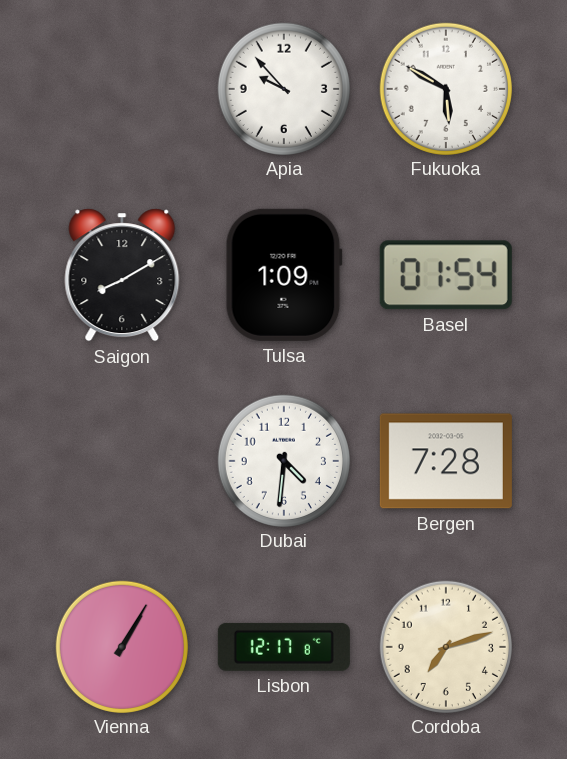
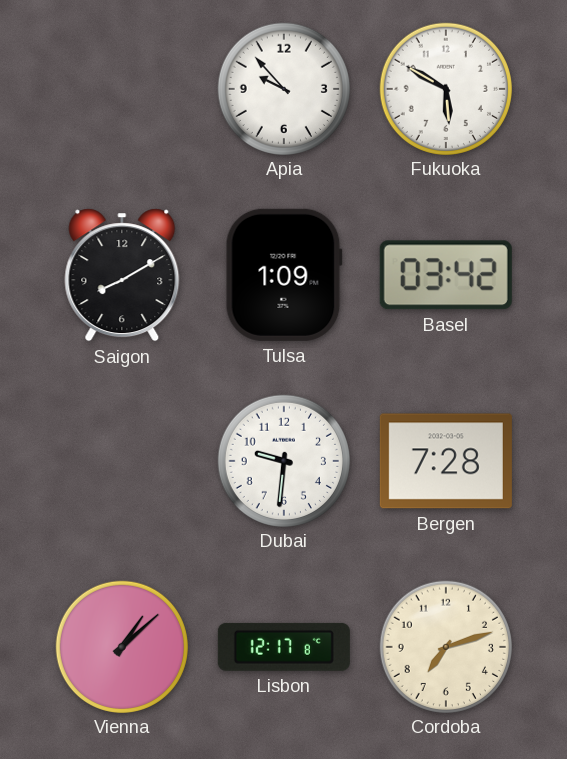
Basel: 01:54 -> 03:42
Dubai: 4:31 -> 9:31
Vienna: 1:05 -> 1:08
